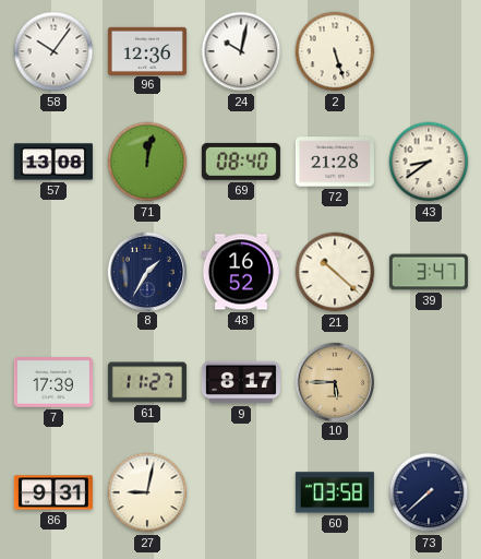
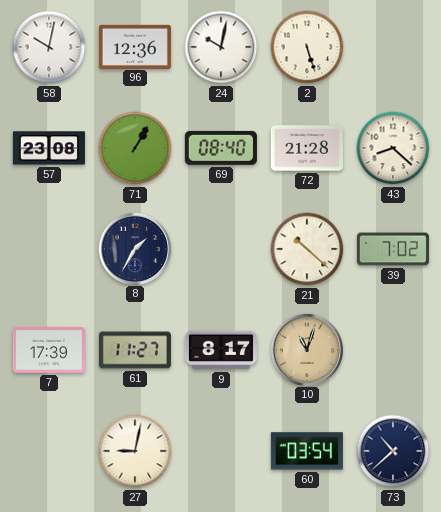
58: 10:06 -> 10:02
57: 13:08 -> 23:08
71: 12:02 -> 1:05
43: 8:39 -> 8:22
48: 16:52 -> none
39: 3:47 -> 7:02
10: 5:45 -> 11:03
86: 9:31 -> none
60: 03:58 -> 03:54
73: 7:38 -> 10:38
